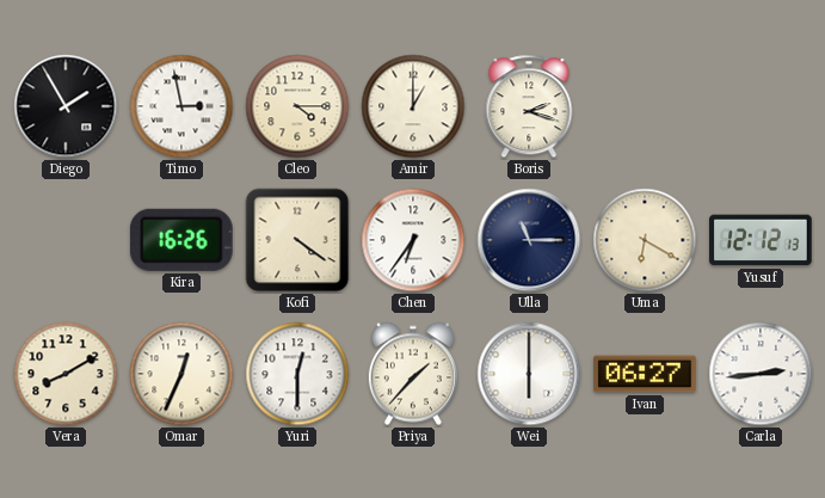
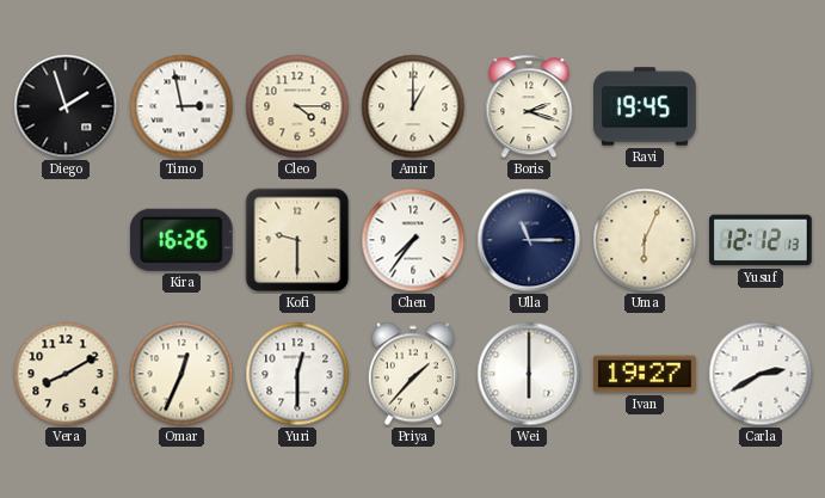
Diego: 1:55 -> 1:57
Ravi: none -> 19:45
Kofi: 4:21 -> 9:30
Chen: 6:36 -> 7:36
Uma: 6:20 -> 6:04
Ivan: 06:27 -> 19:27
Carla: 2:44 -> 2:40
